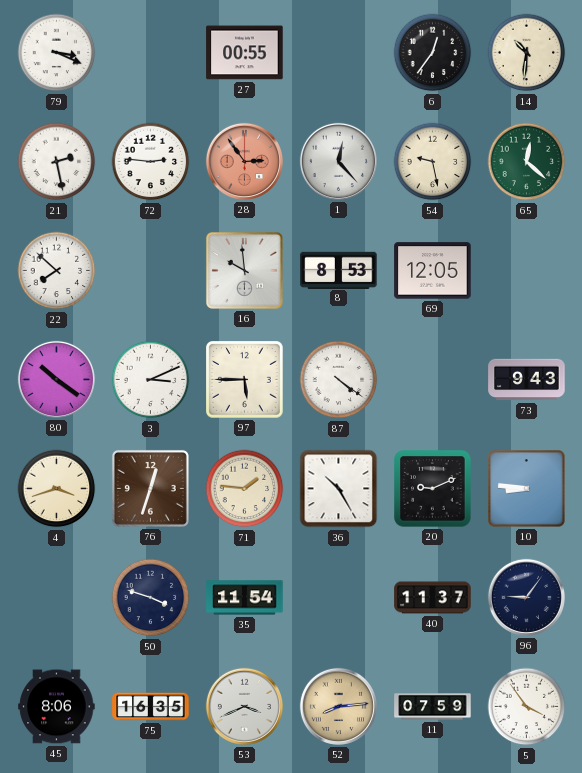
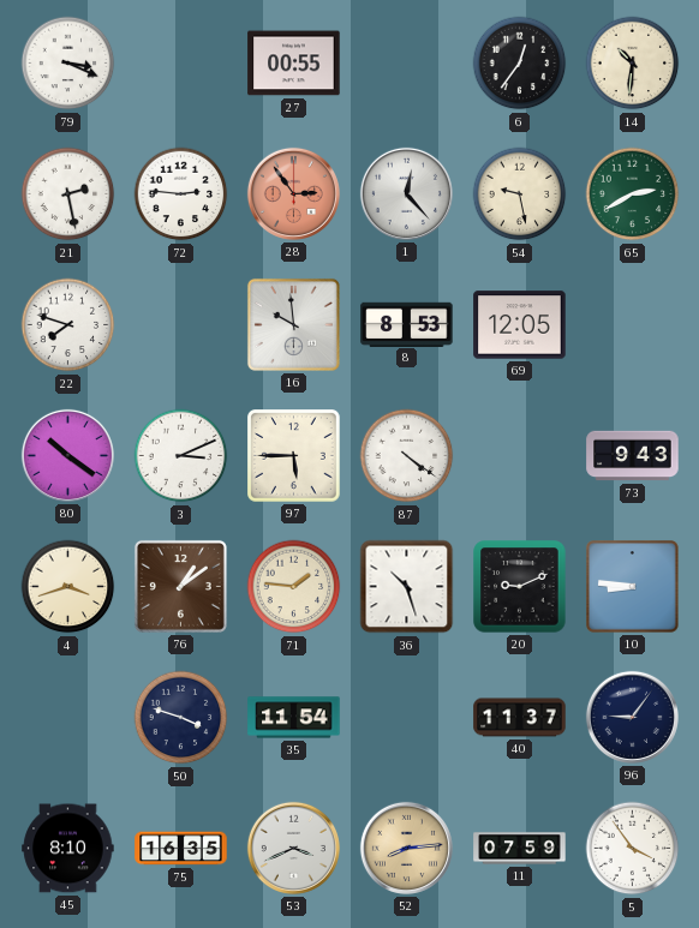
65: 12:22 -> 2:40
22: 7:52 -> 7:48
76: 12:33 -> 1:09
36: 10:25 -> 10:27
45: 8:06 -> 8:10
